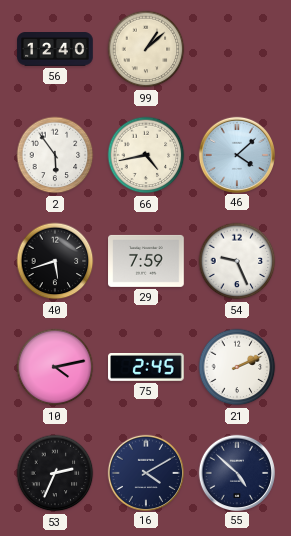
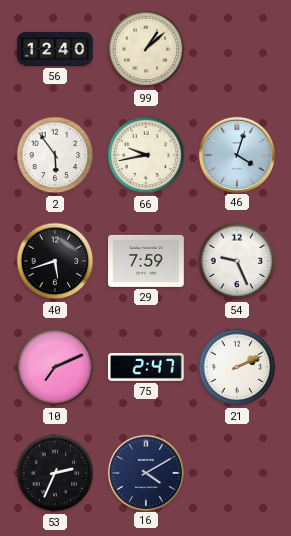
66: 4:43 -> 9:43
46: 4:08 -> 4:03
10: 4:13 -> 7:11
75: 2:45 -> 2:47
55: 4:52 -> none
